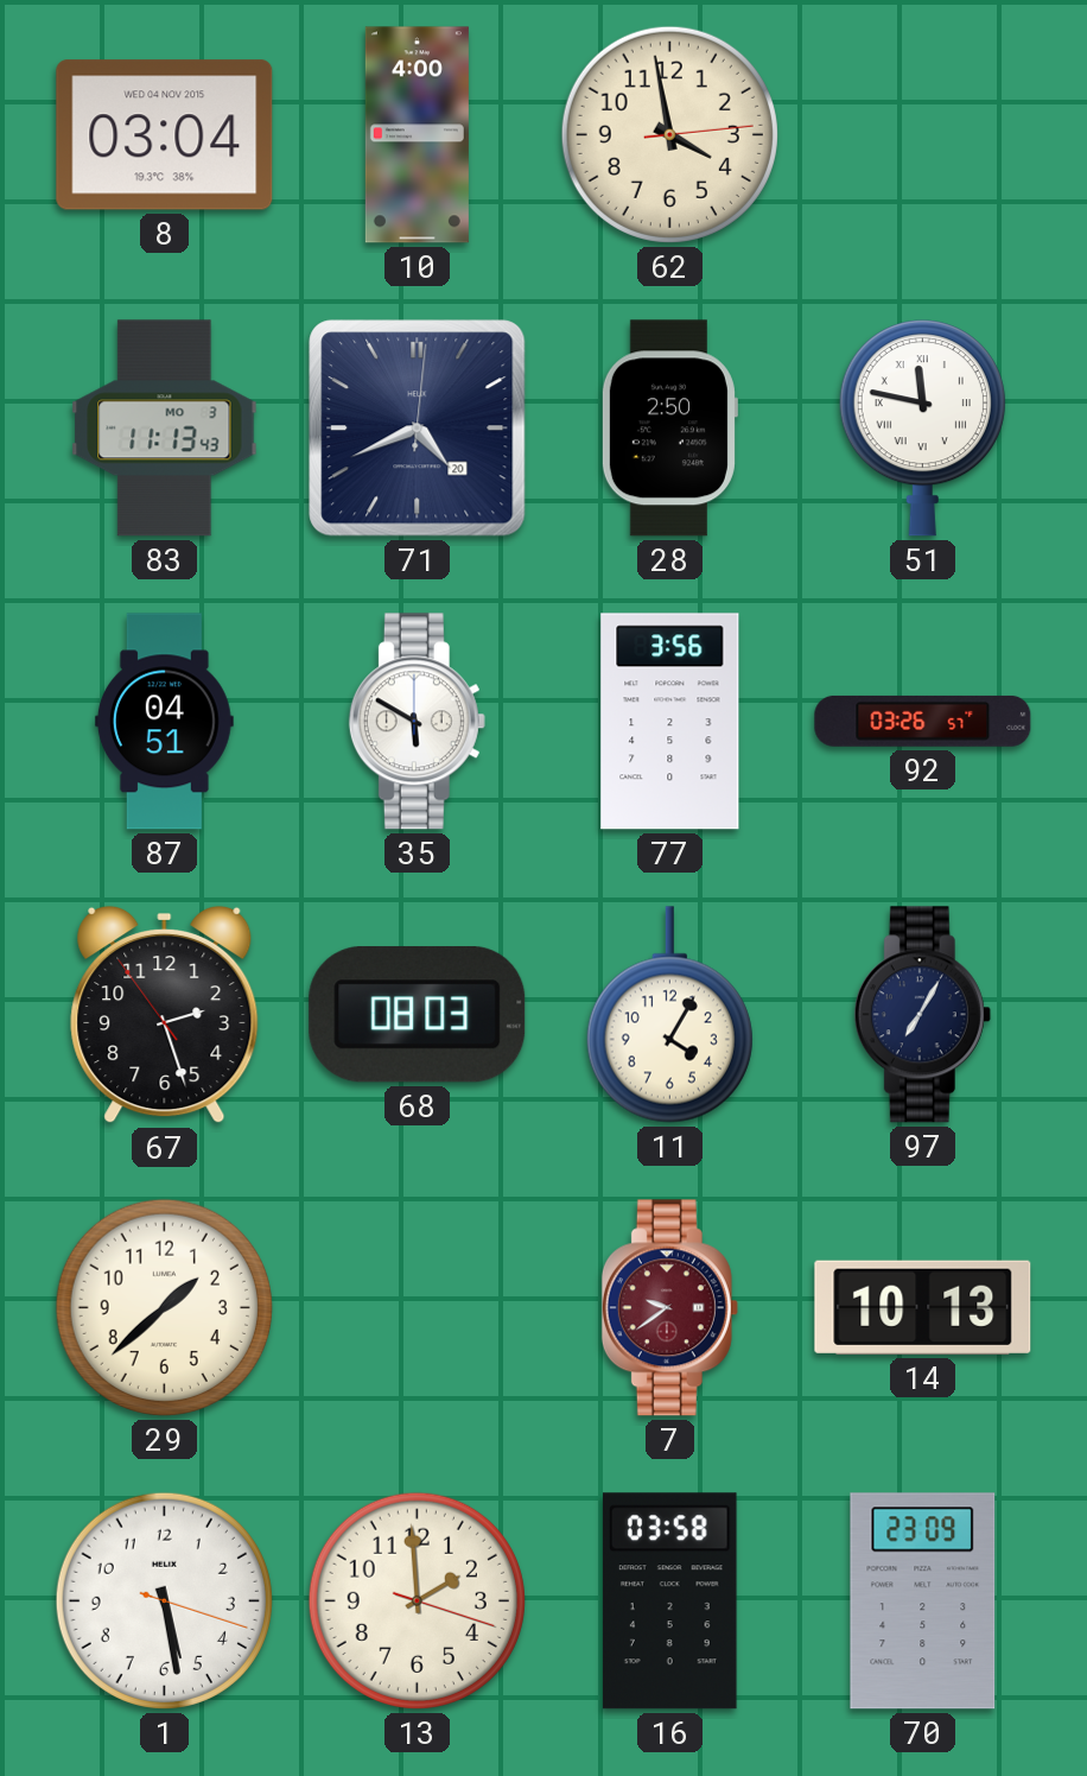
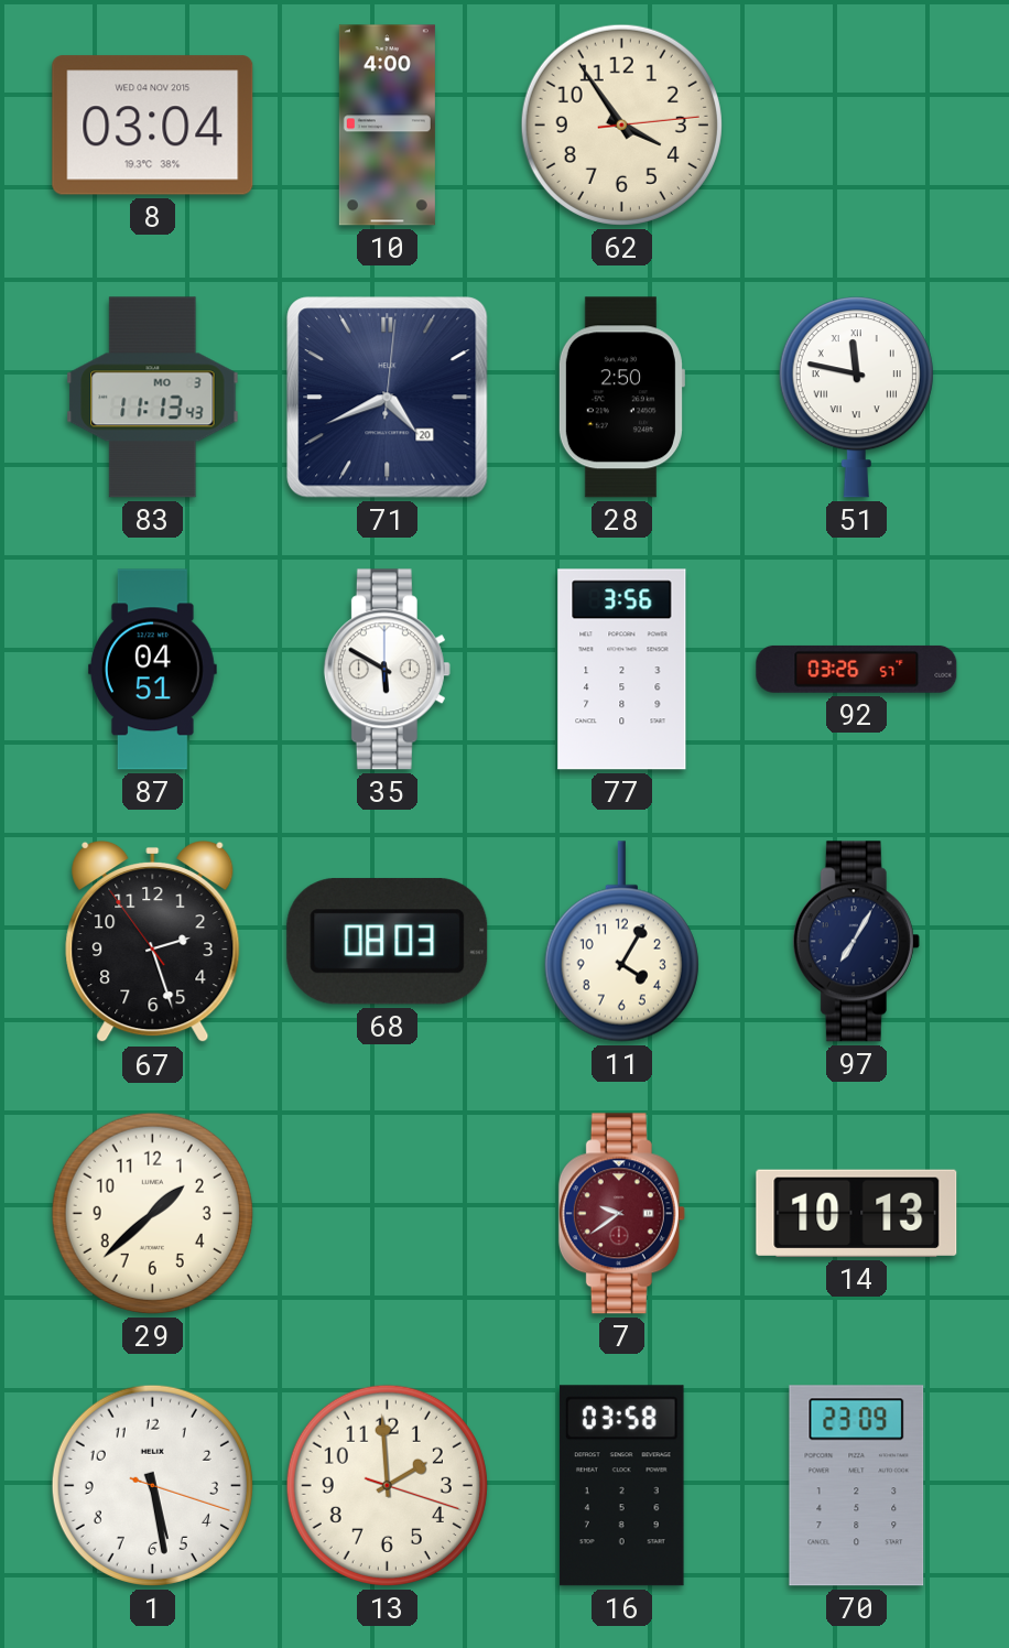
62: 3:58 -> 3:54
